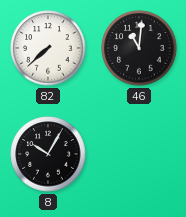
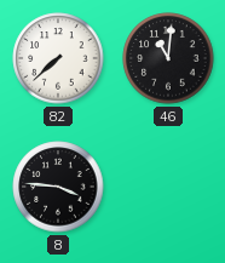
8: 10:05 -> 3:46
